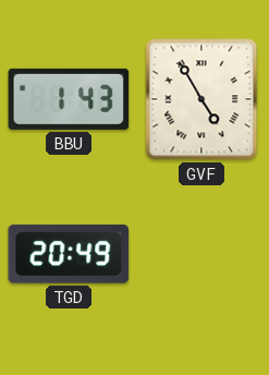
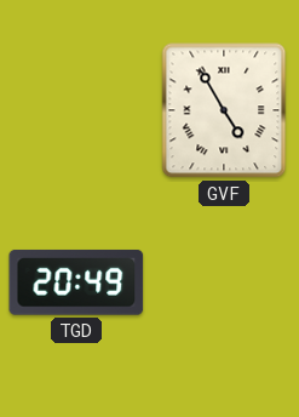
BBU: 1:43 -> none
